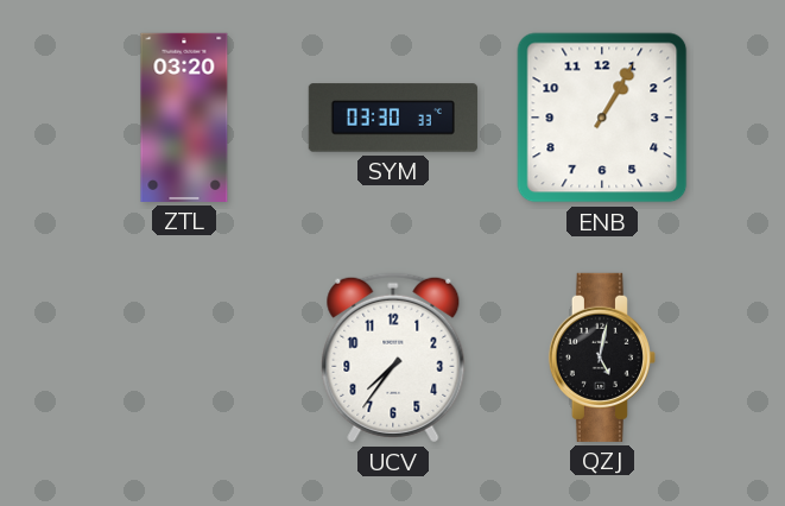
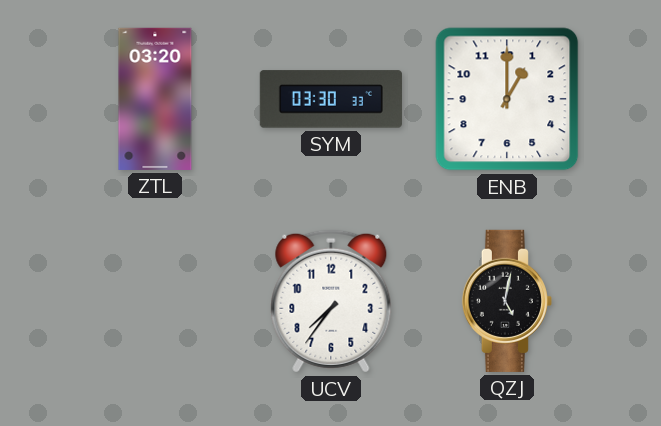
ENB: 1:05 -> 1:00
